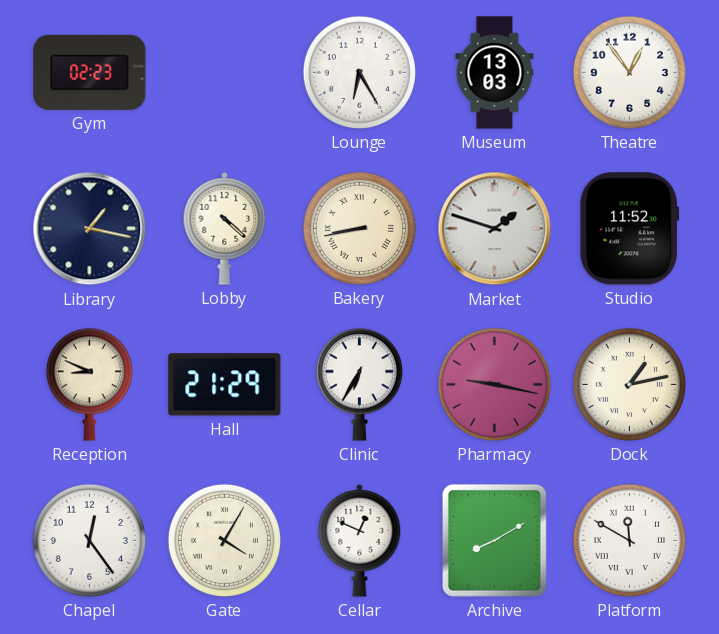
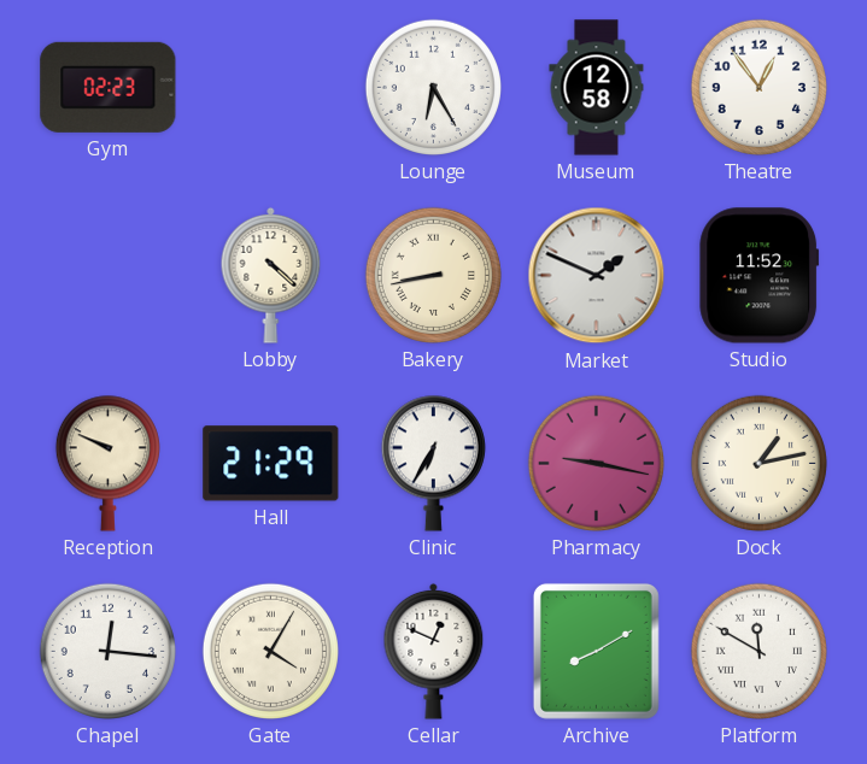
Museum: 13:03 -> 12:58
Library: 1:17 -> none
Market: 1:48 -> 1:49
Reception: 8:49 -> 9:49
Chapel: 12:24 -> 12:16
